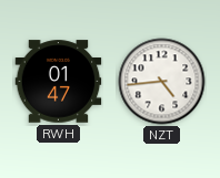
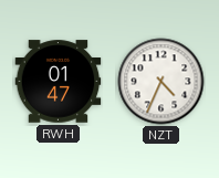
NZT: 4:44 -> 4:34
